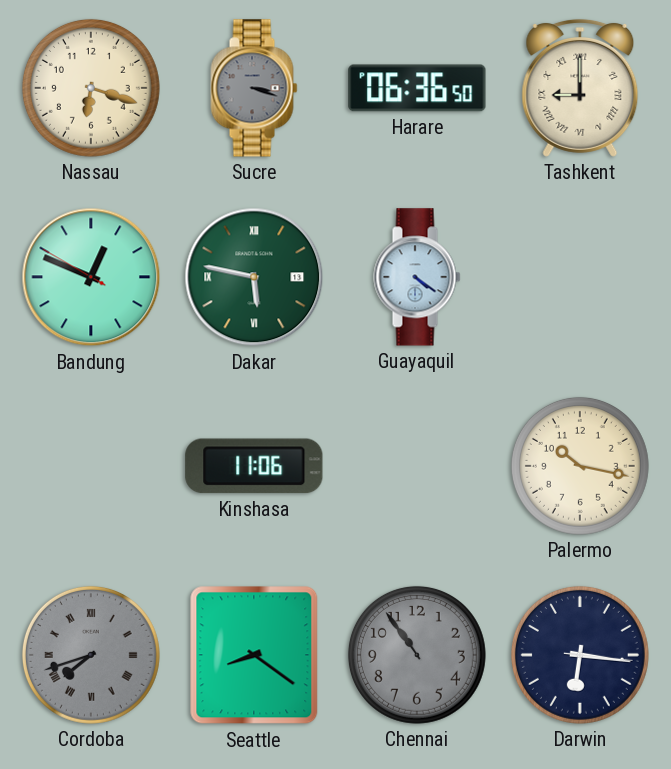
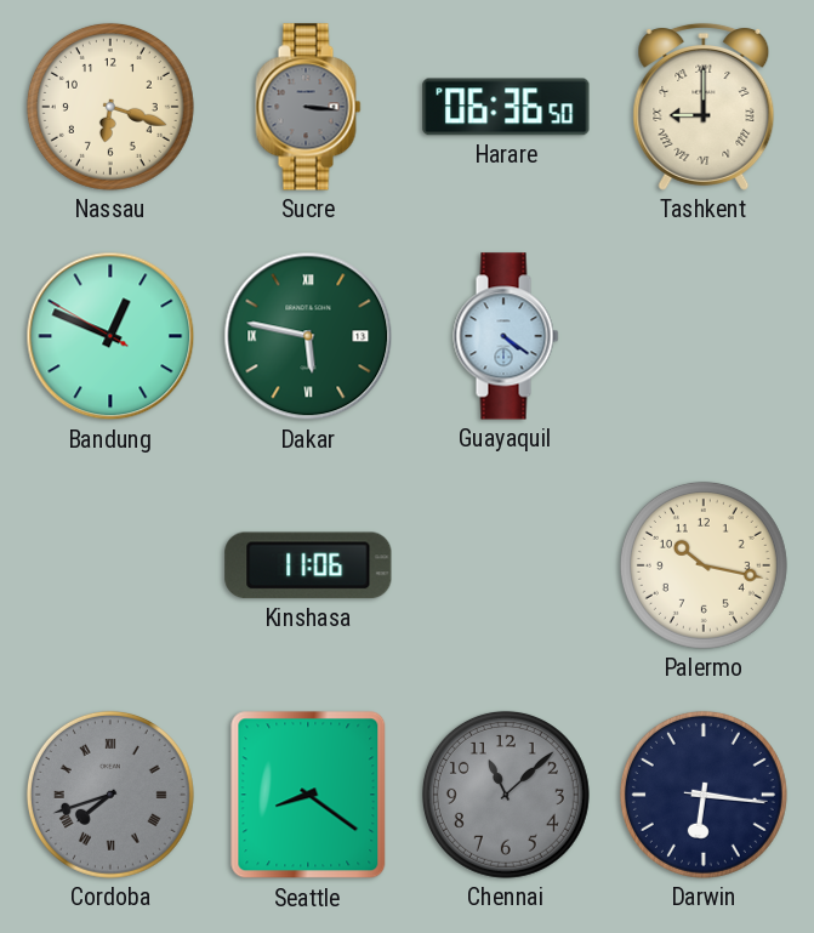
Sucre: 3:18 -> 3:16
Chennai: 10:54 -> 11:08
